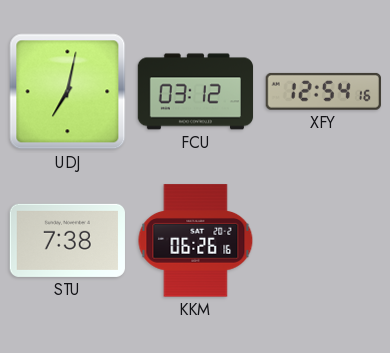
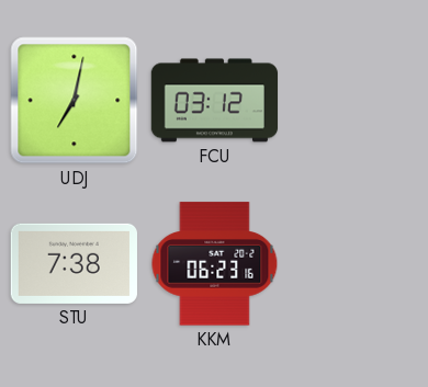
XFY: 12:54 -> none
KKM: 06:26 -> 06:23
